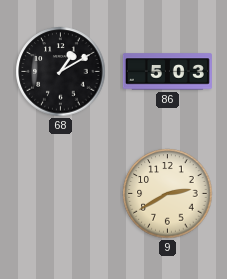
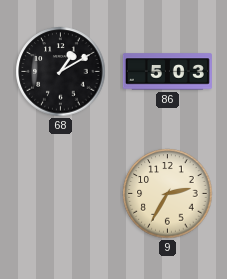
9: 2:40 -> 2:35
